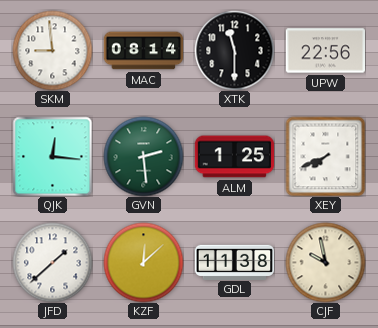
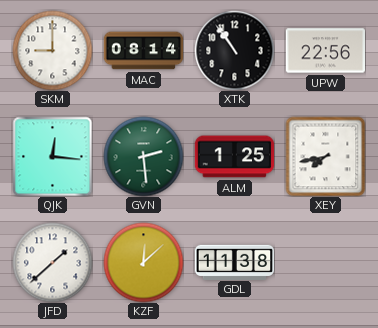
SKM: 8:59 -> 9:00
XTK: 11:30 -> 10:54
XEY: 7:41 -> 7:43
CJF: 9:58 -> none
